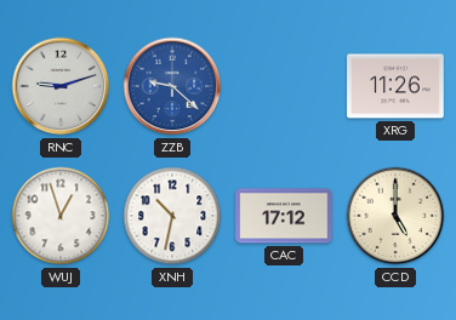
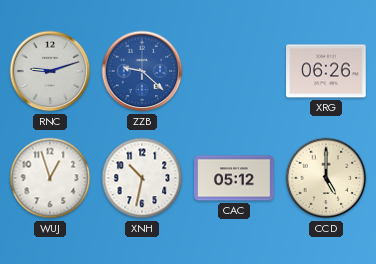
XRG: 11:26 -> 06:26
CAC: 17:12 -> 05:12
